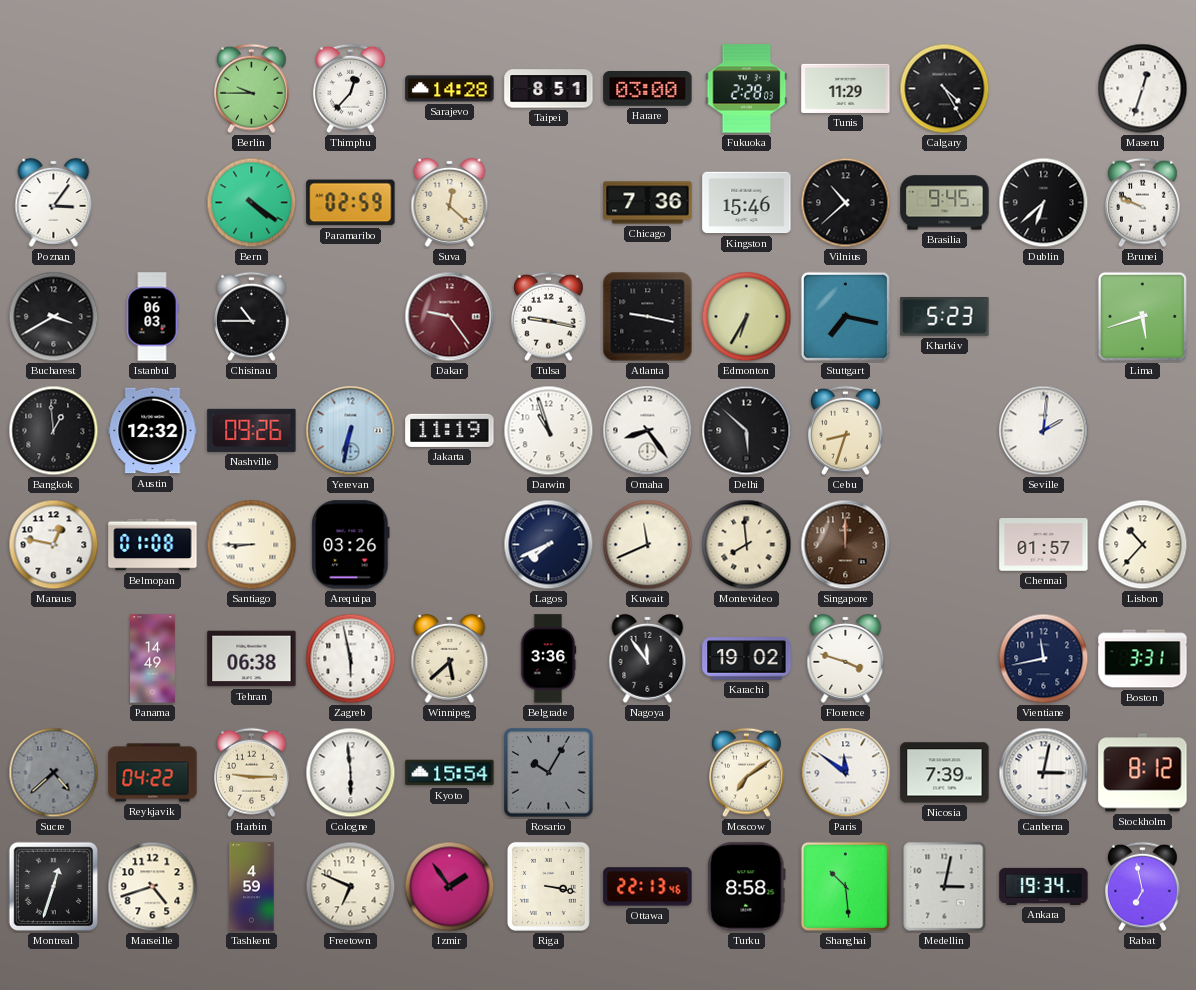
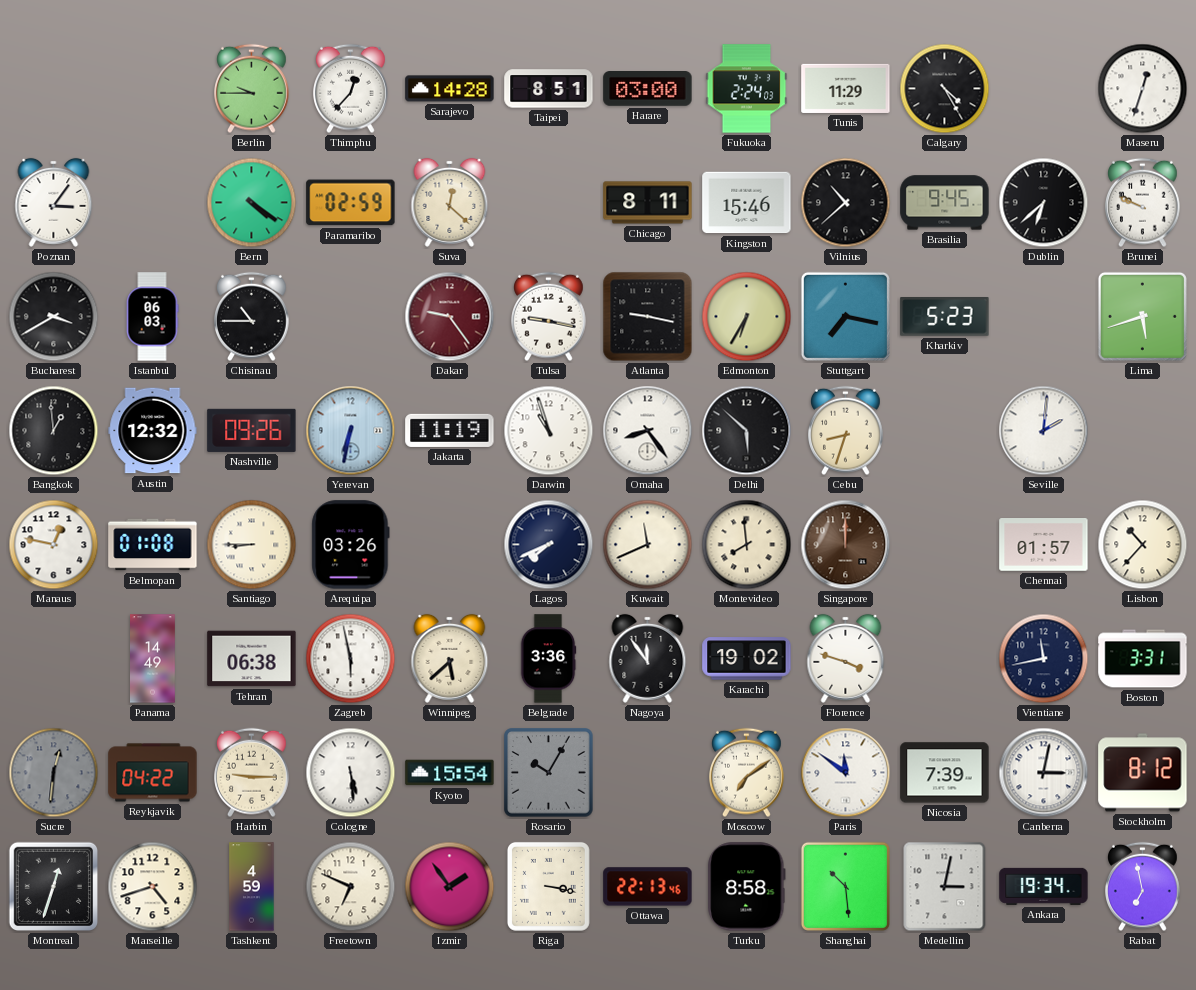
Fukuoka: 2:28 -> 2:24
Chicago: 7:36 -> 8:11
Sucre: 4:38 -> 12:31
Cologne: 5:59 -> 5:29
